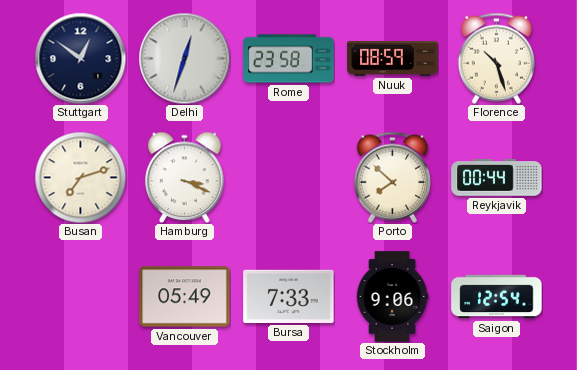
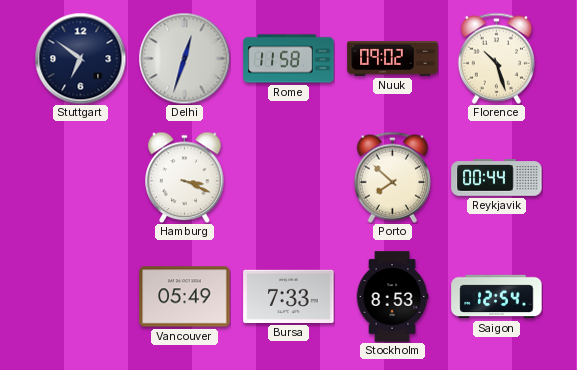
Stuttgart: 12:51 -> 6:51
Rome: 23:58 -> 11:58
Nuuk: 08:59 -> 09:02
Busan: 7:12 -> none
Stockholm: 9:06 -> 8:53
